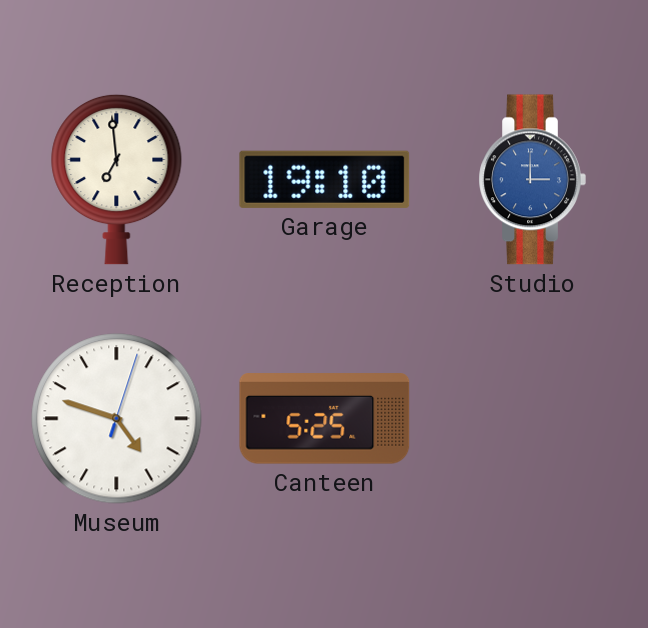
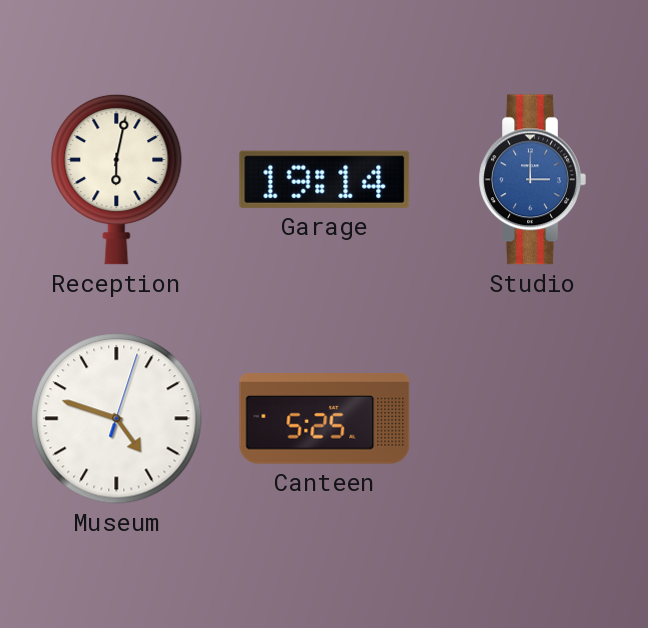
Reception: 6:59 -> 6:02
Garage: 19:10 -> 19:14
